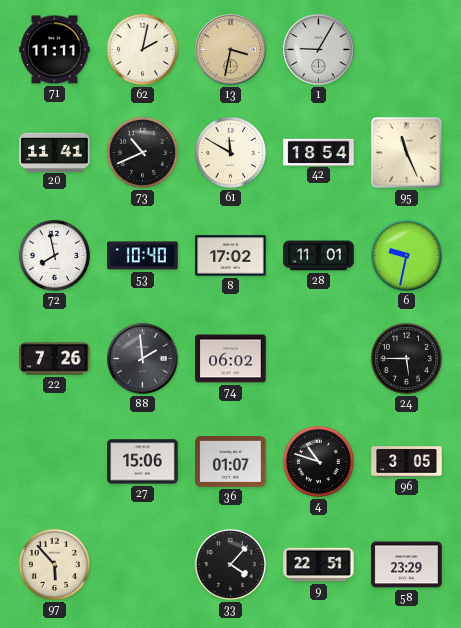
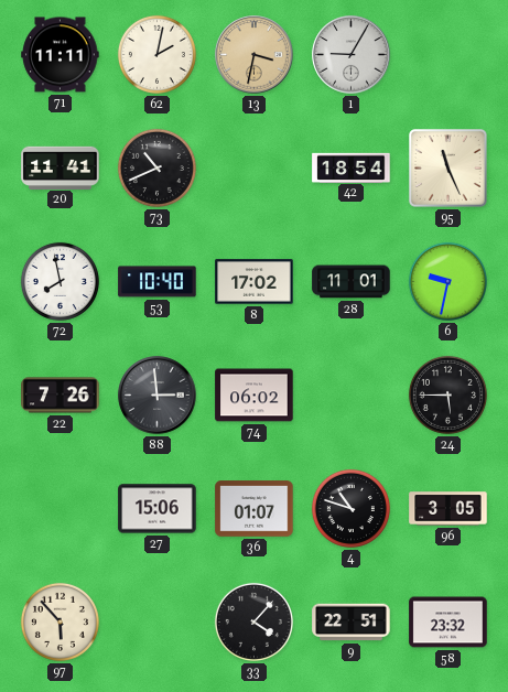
61: 11:50 -> none
88: 1:59 -> 2:59
58: 23:29 -> 23:32
